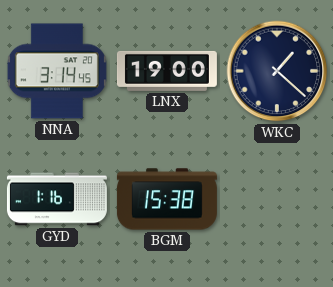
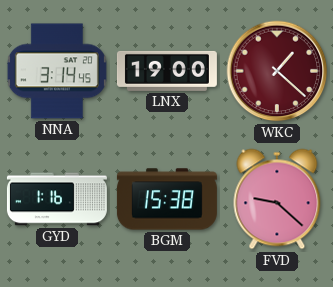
WKC dial: navy -> burgundy
FVD: none -> 9:22
